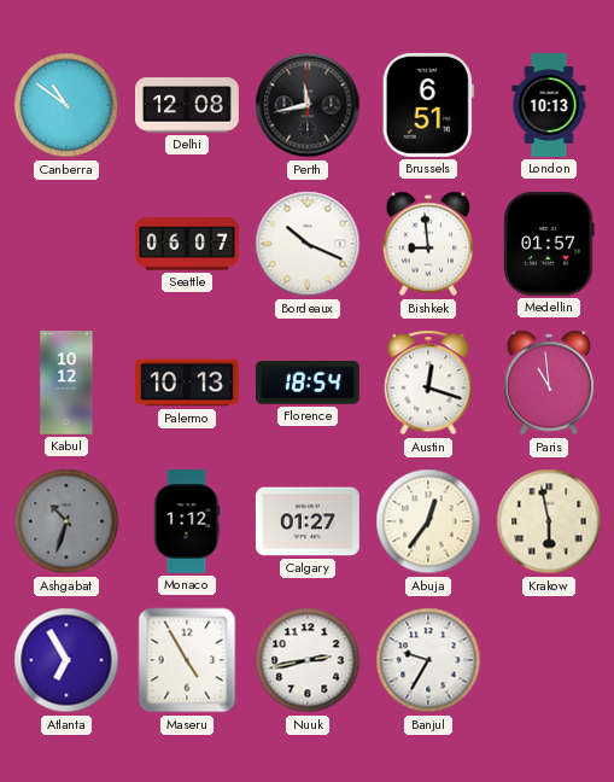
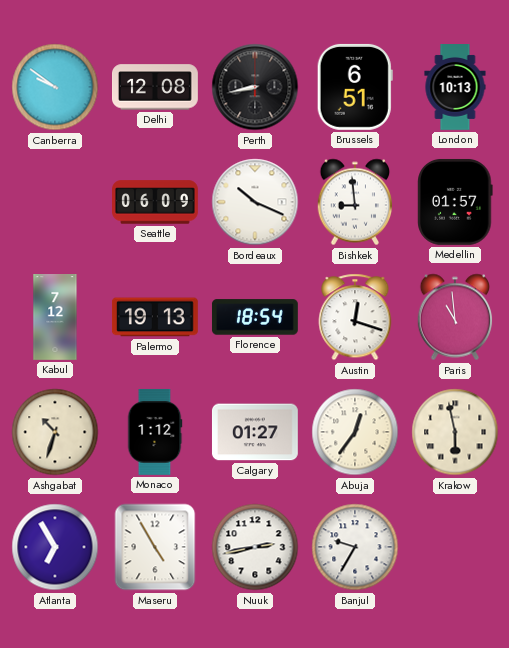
Canberra: 10:51 -> 9:51
Perth: 11:43 -> 8:43
Seattle: 06:07 -> 06:09
Kabul: 10:12 -> 7:12
Palermo: 10:13 -> 19:13
Ashgabat dial: grey -> cream
